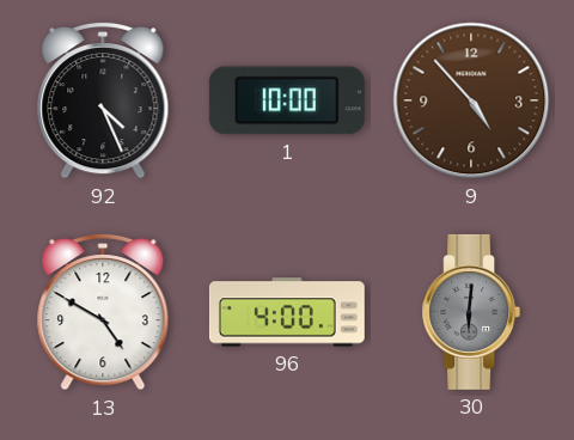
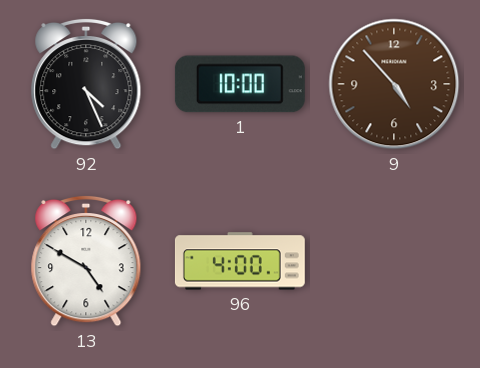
30: 6:01 -> none
